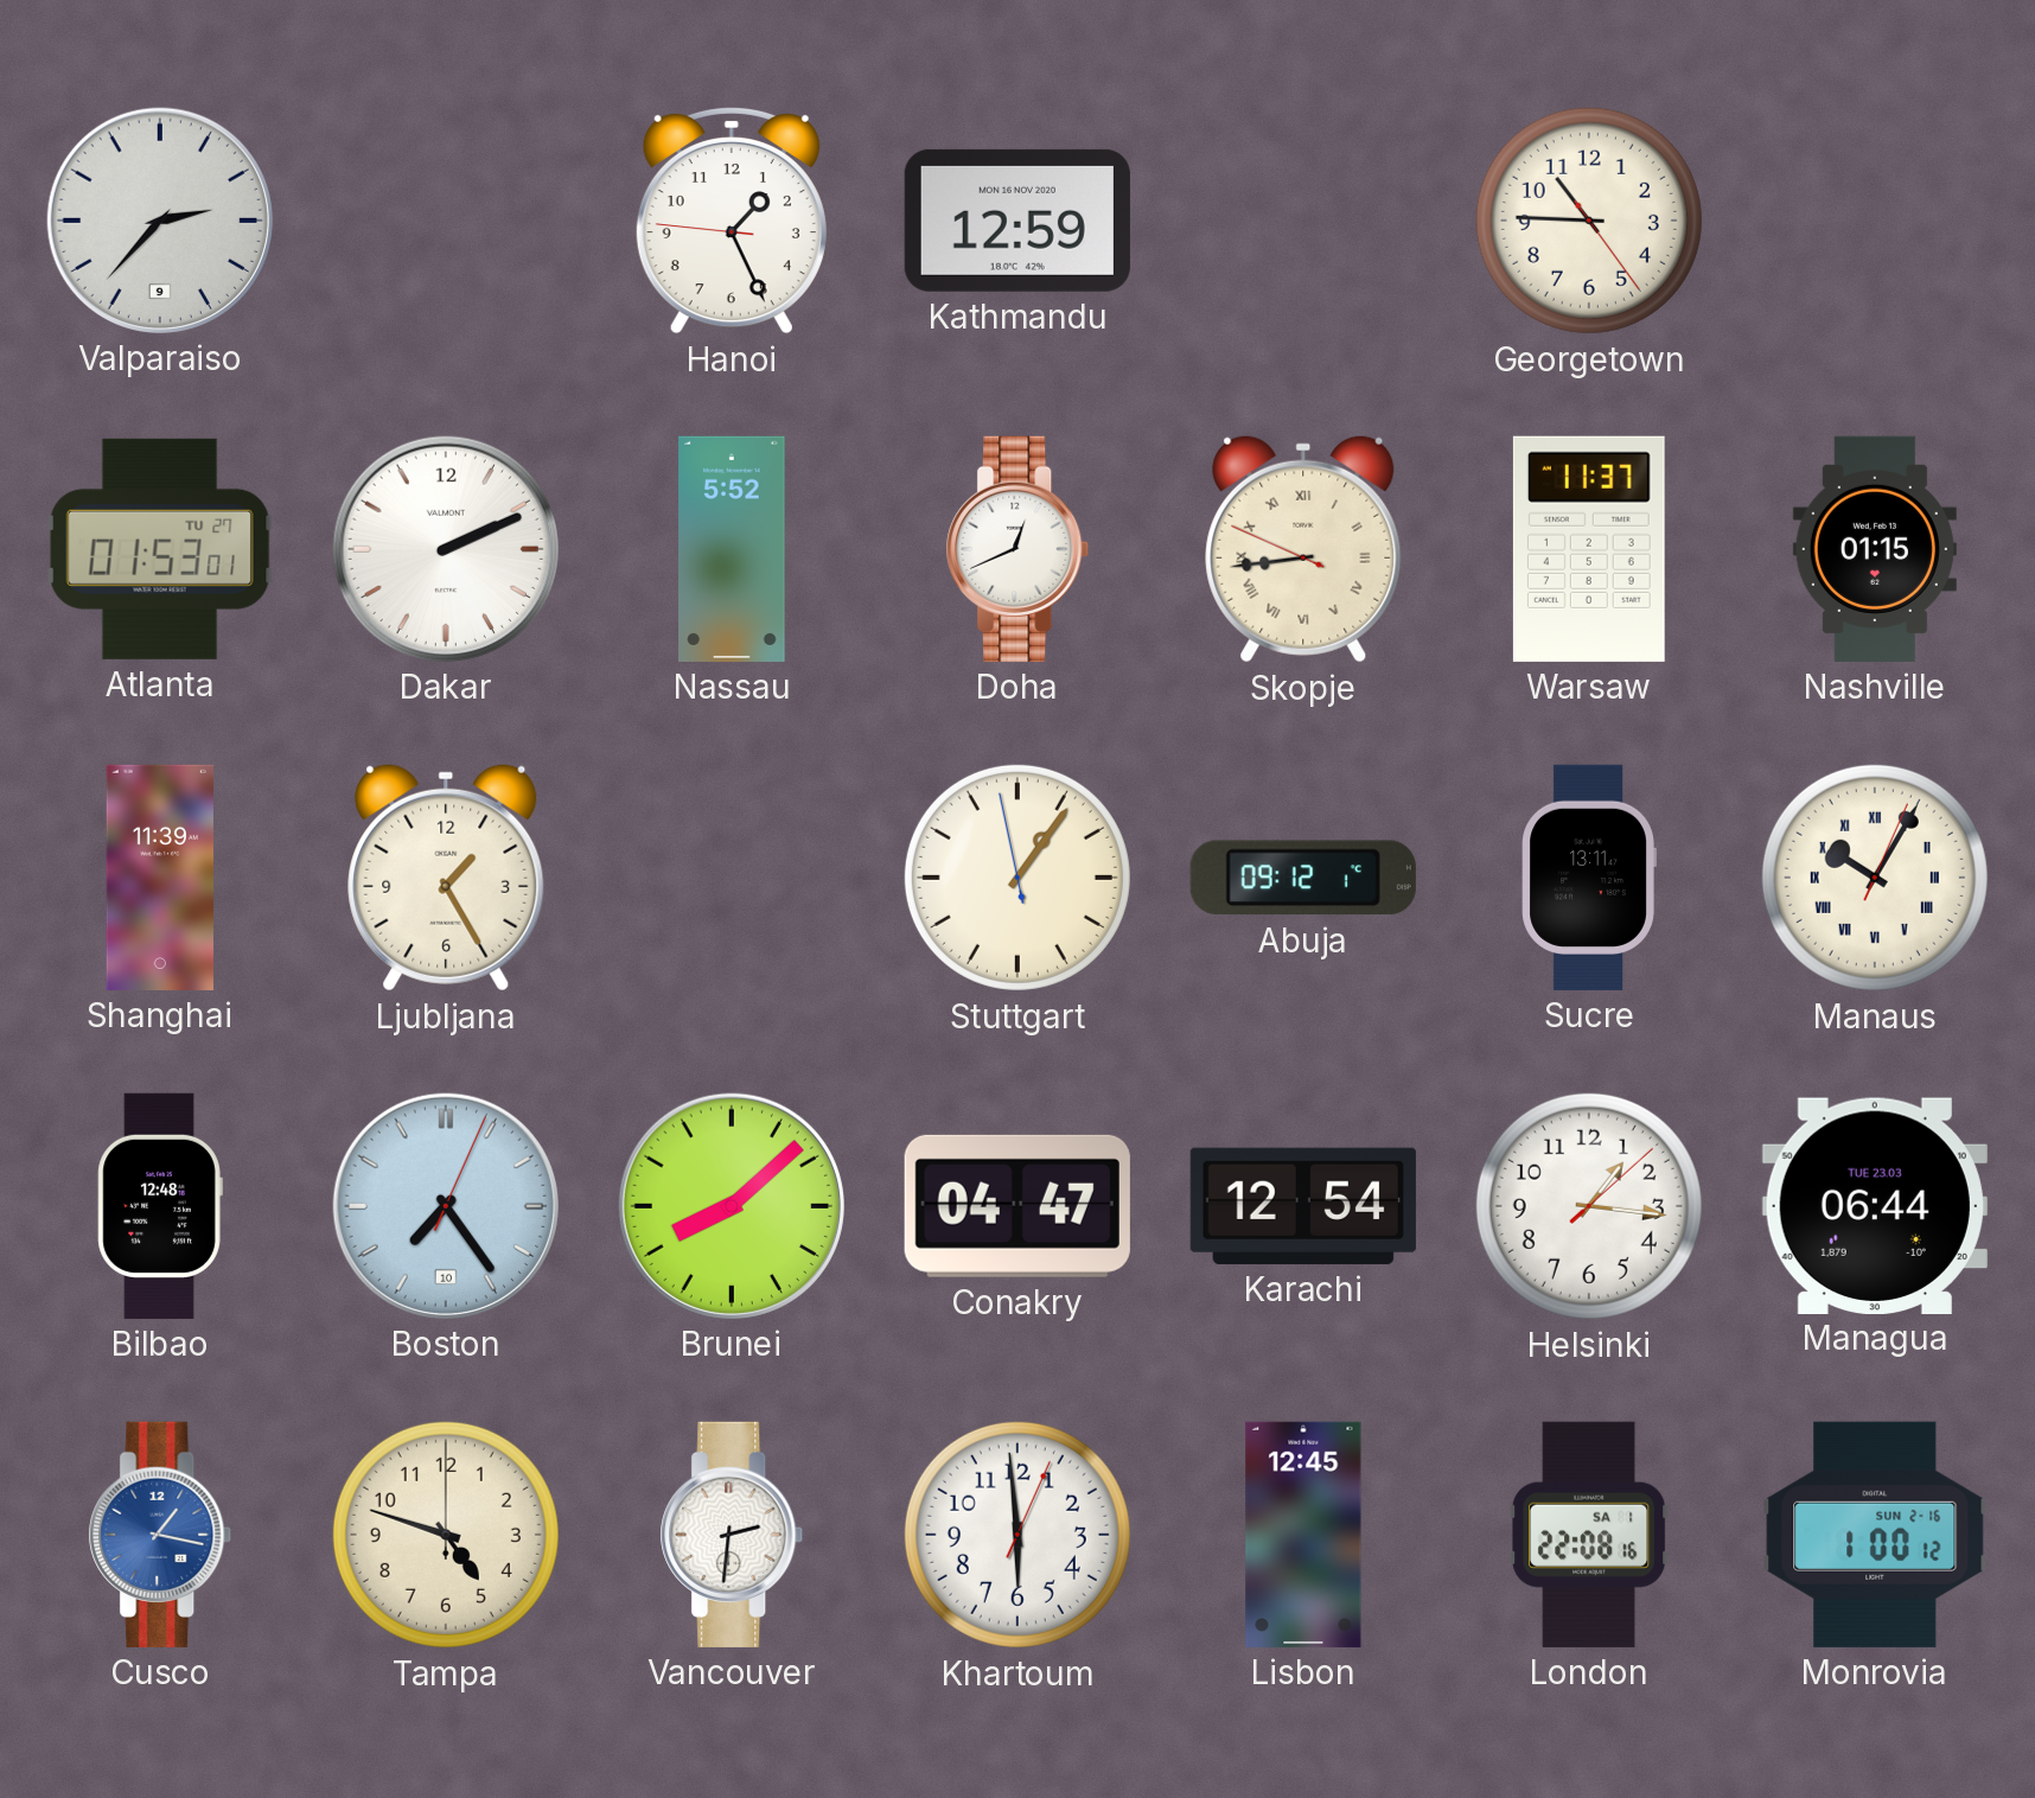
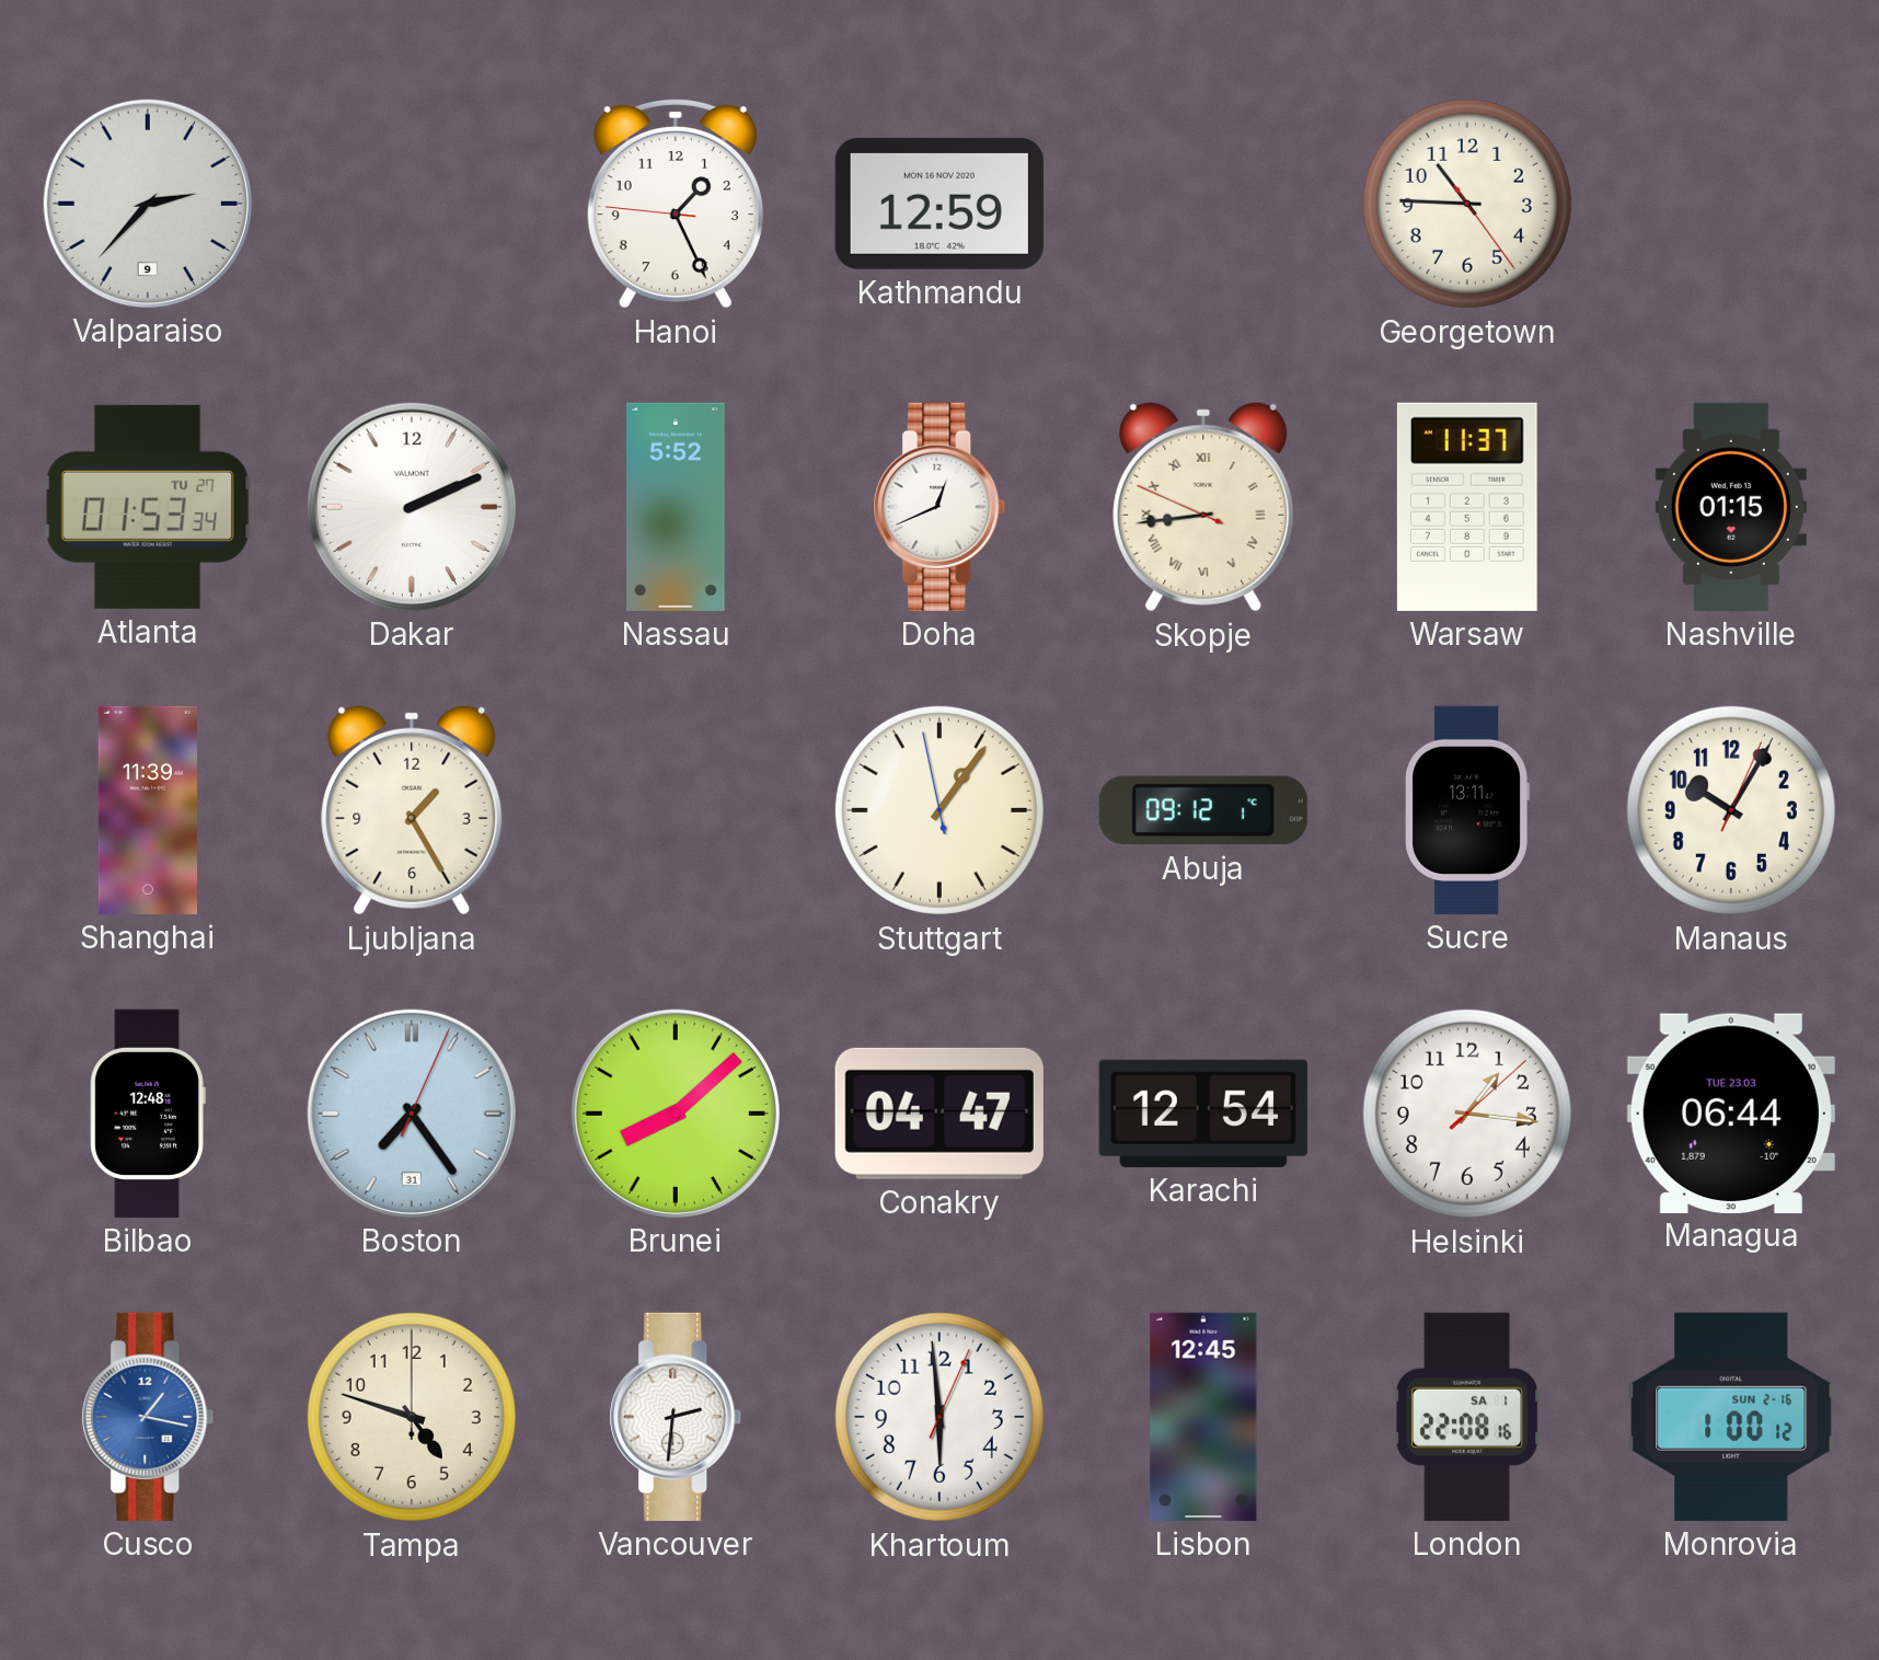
Atlanta: 01:53:01 -> 01:53:34
Manaus numerals: Roman -> Arabic
Boston date: 10 -> 31
